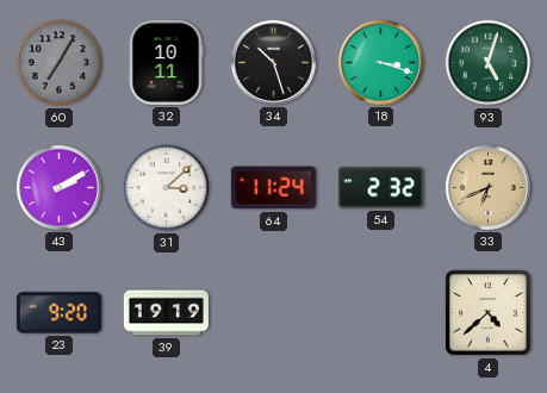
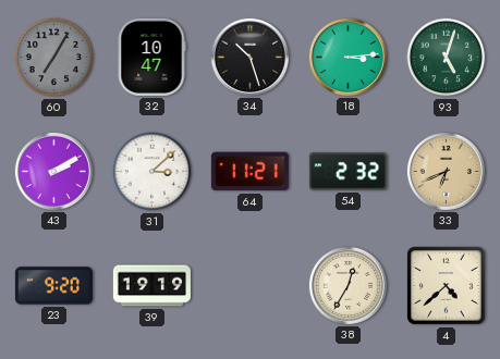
32: 10:11 -> 10:47
18: 3:18 -> 3:14
64: 11:24 -> 11:21
38: none -> 12:35
